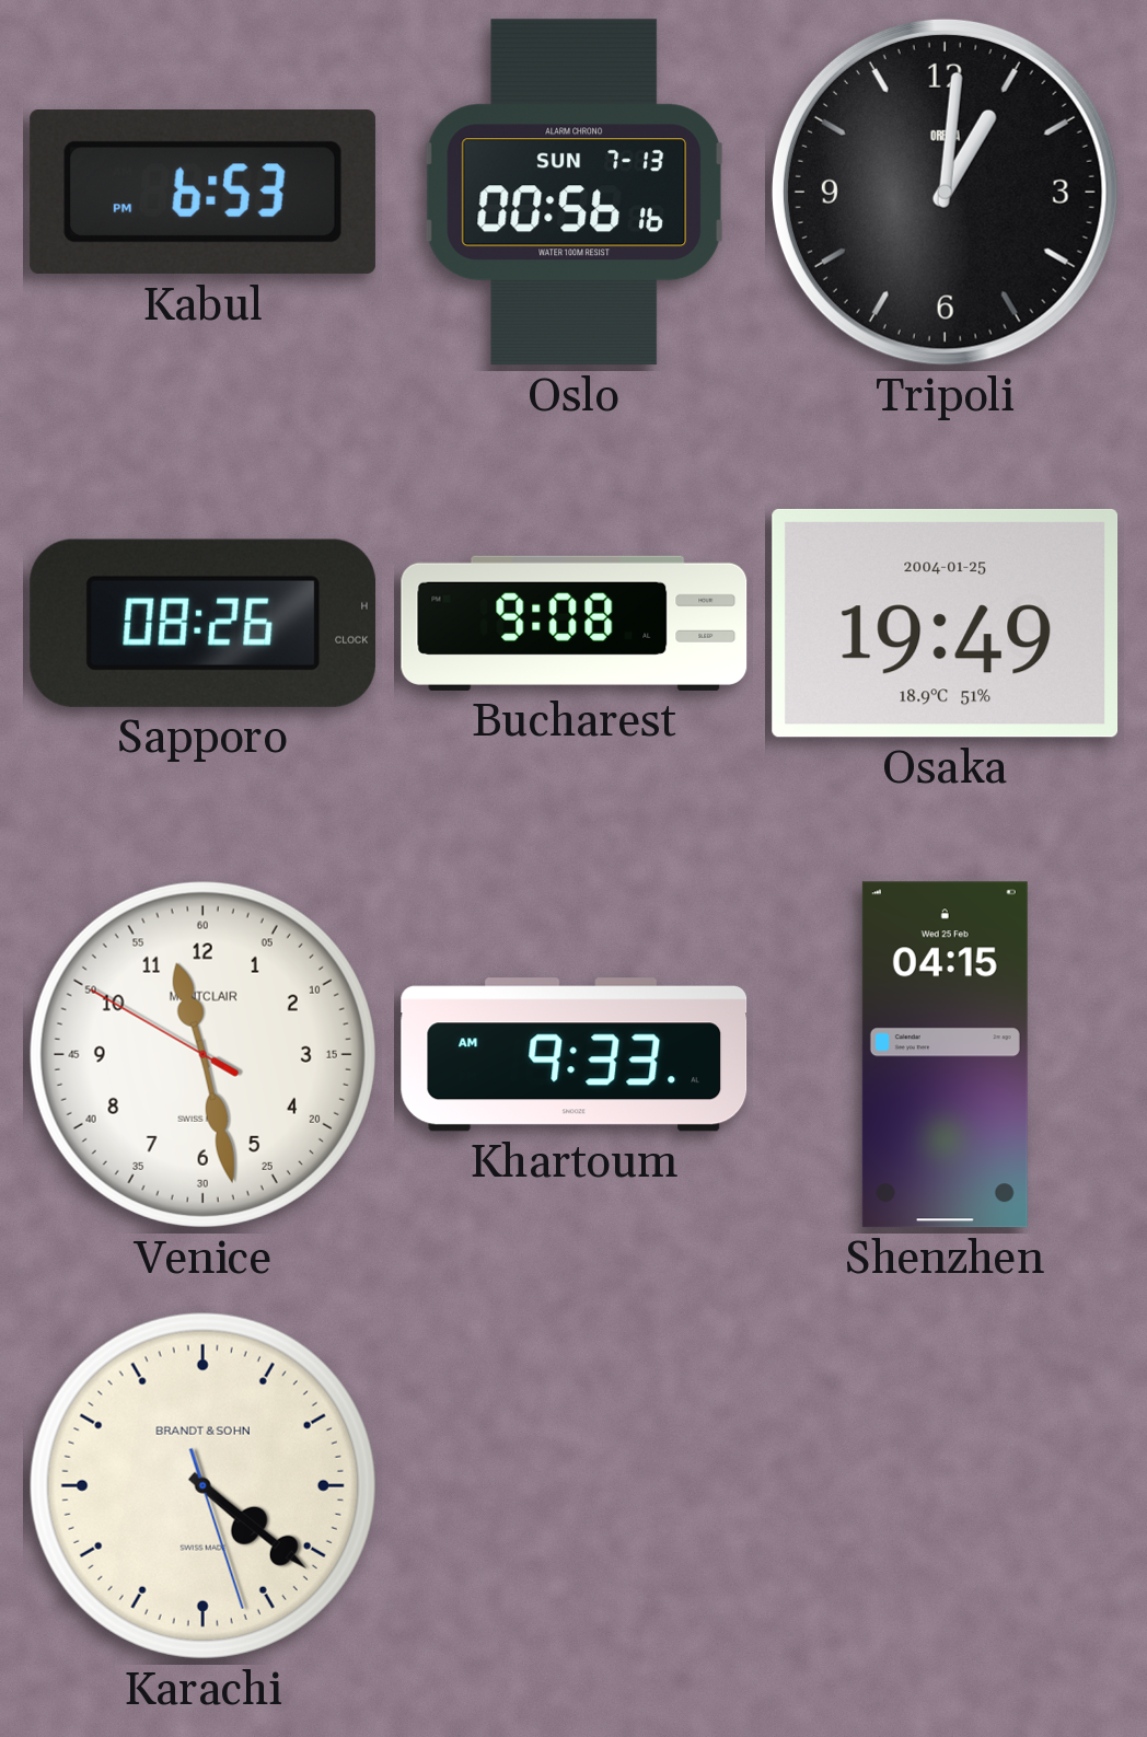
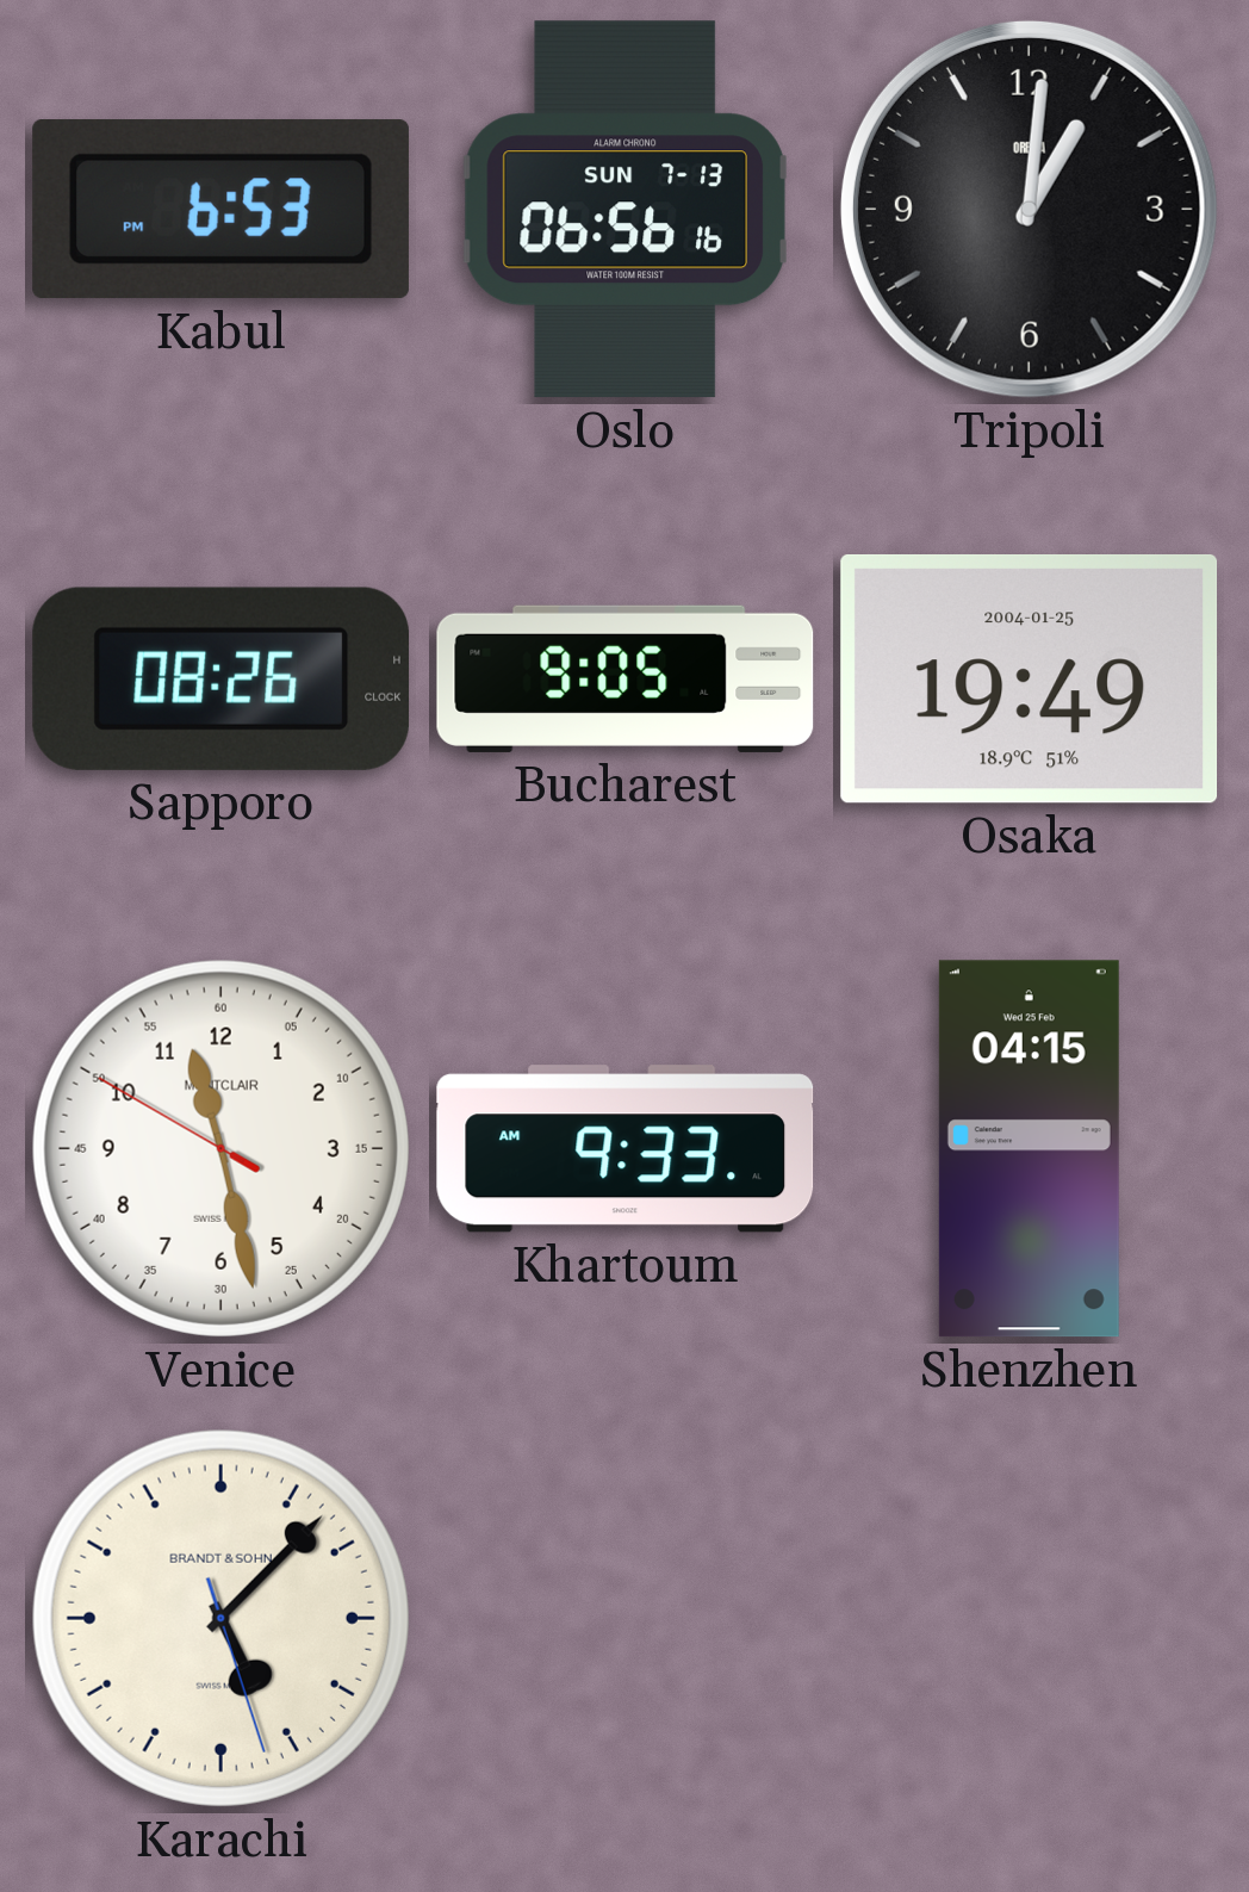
Oslo: 00:56 -> 06:56
Bucharest: 9:08 -> 9:05
Karachi: 4:21 -> 5:07
